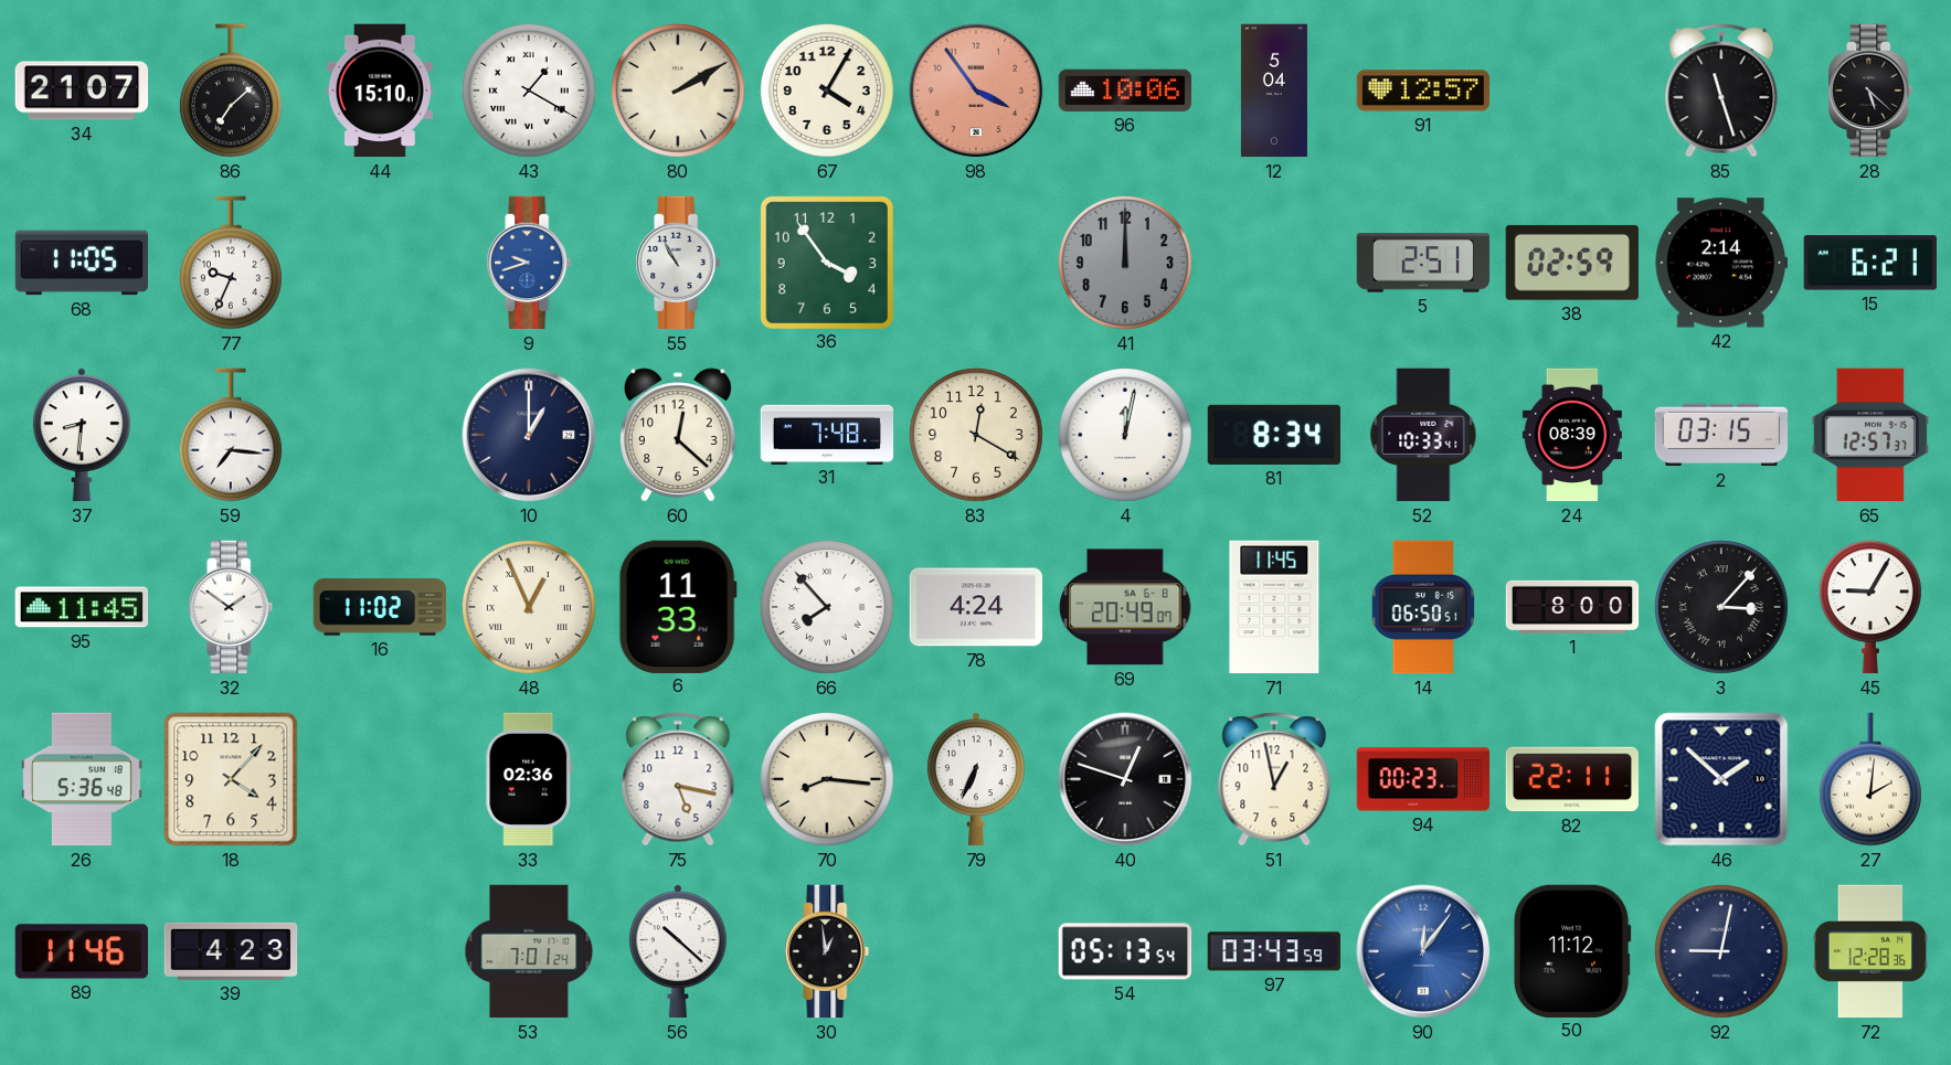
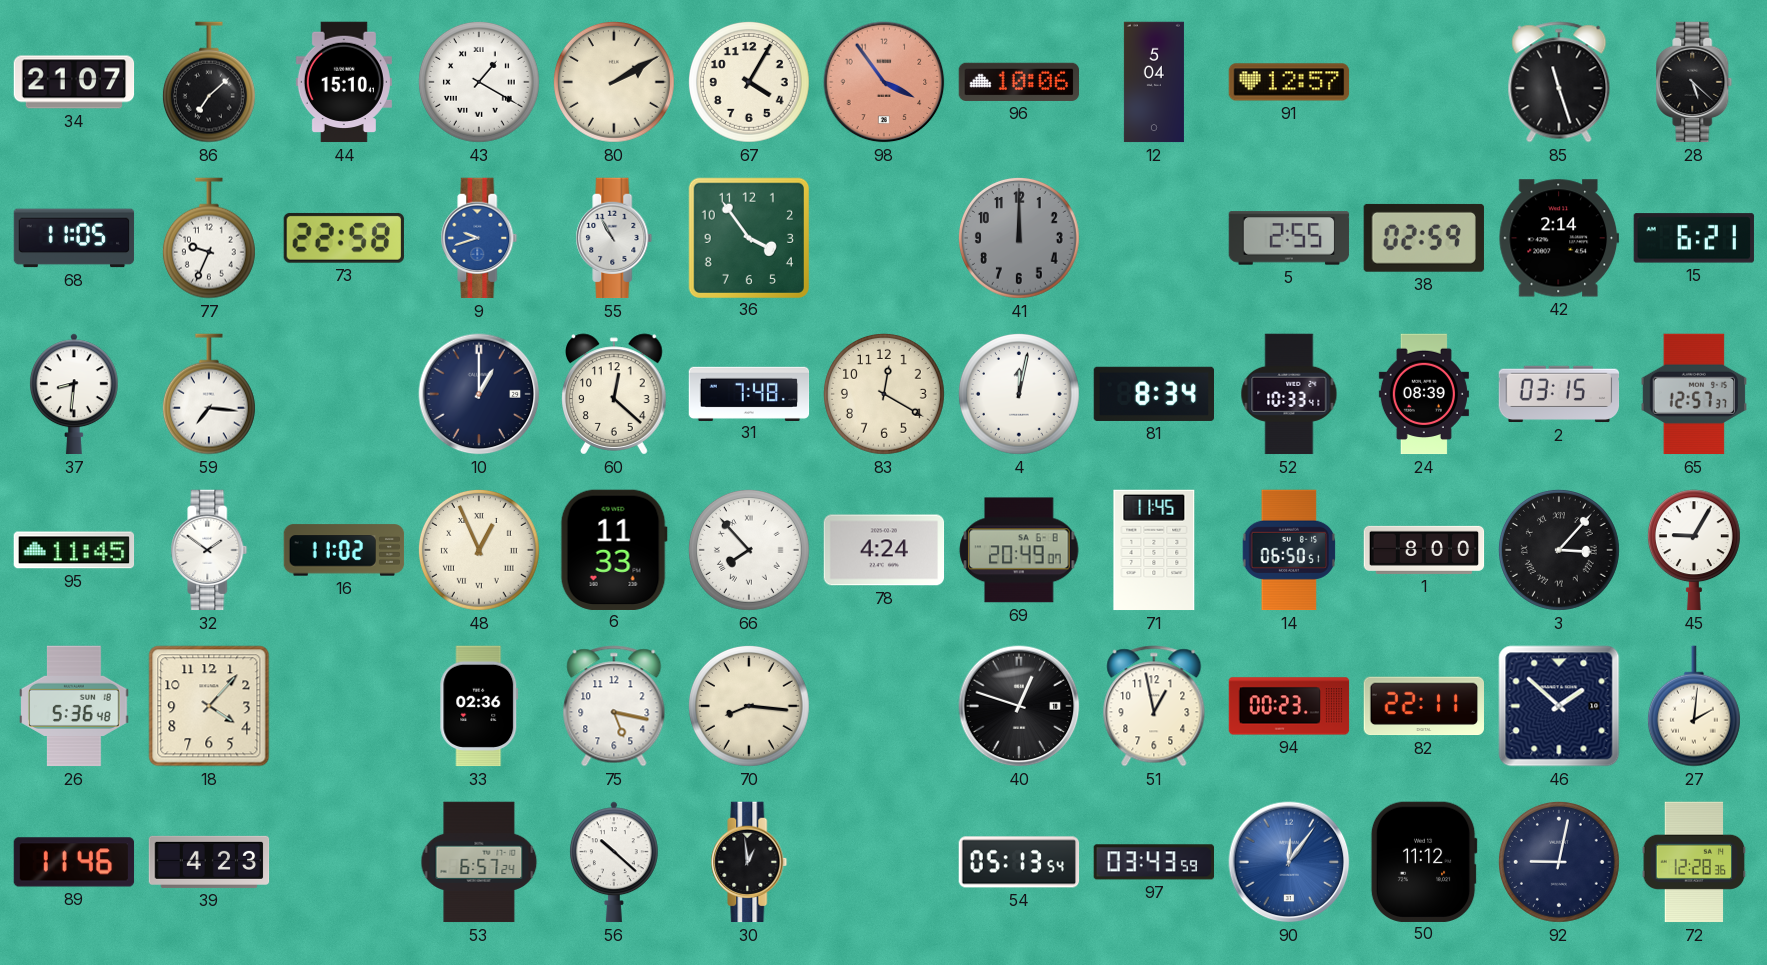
73: none -> 22:58
5: 2:51 -> 2:55
79: 6:34 -> none
53: 7:01 -> 6:57
